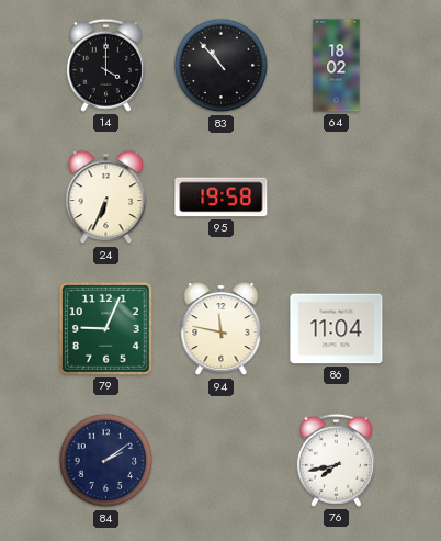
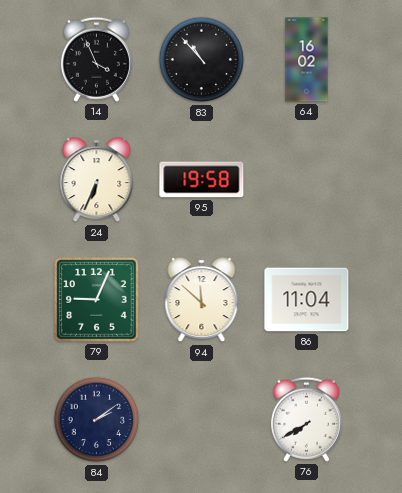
14: 4:00 -> 3:56
64: 18:02 -> 16:02
94: 11:47 -> 11:52
76: 7:43 -> 7:40
